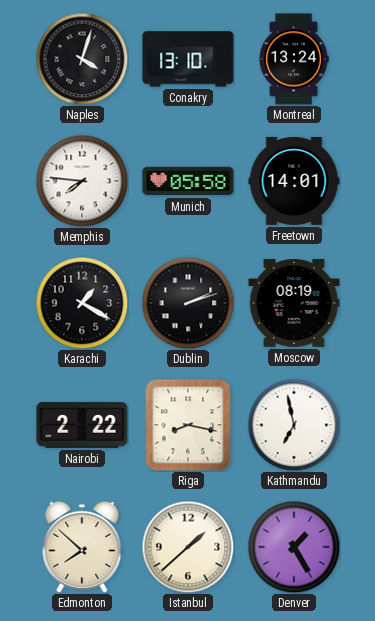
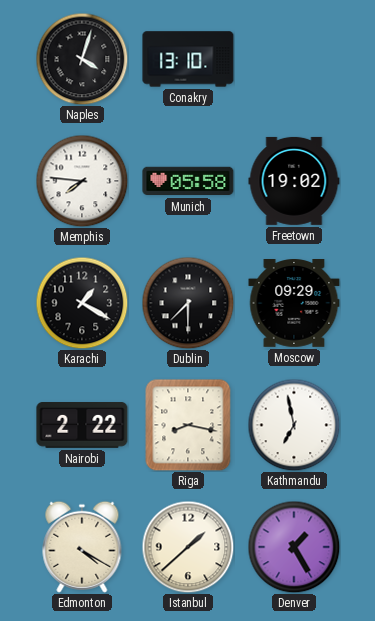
Montreal: 13:24 -> none
Freetown: 14:01 -> 19:02
Dublin: 2:12 -> 7:30
Moscow: 08:19 -> 09:29
Edmonton: 7:52 -> 4:20
